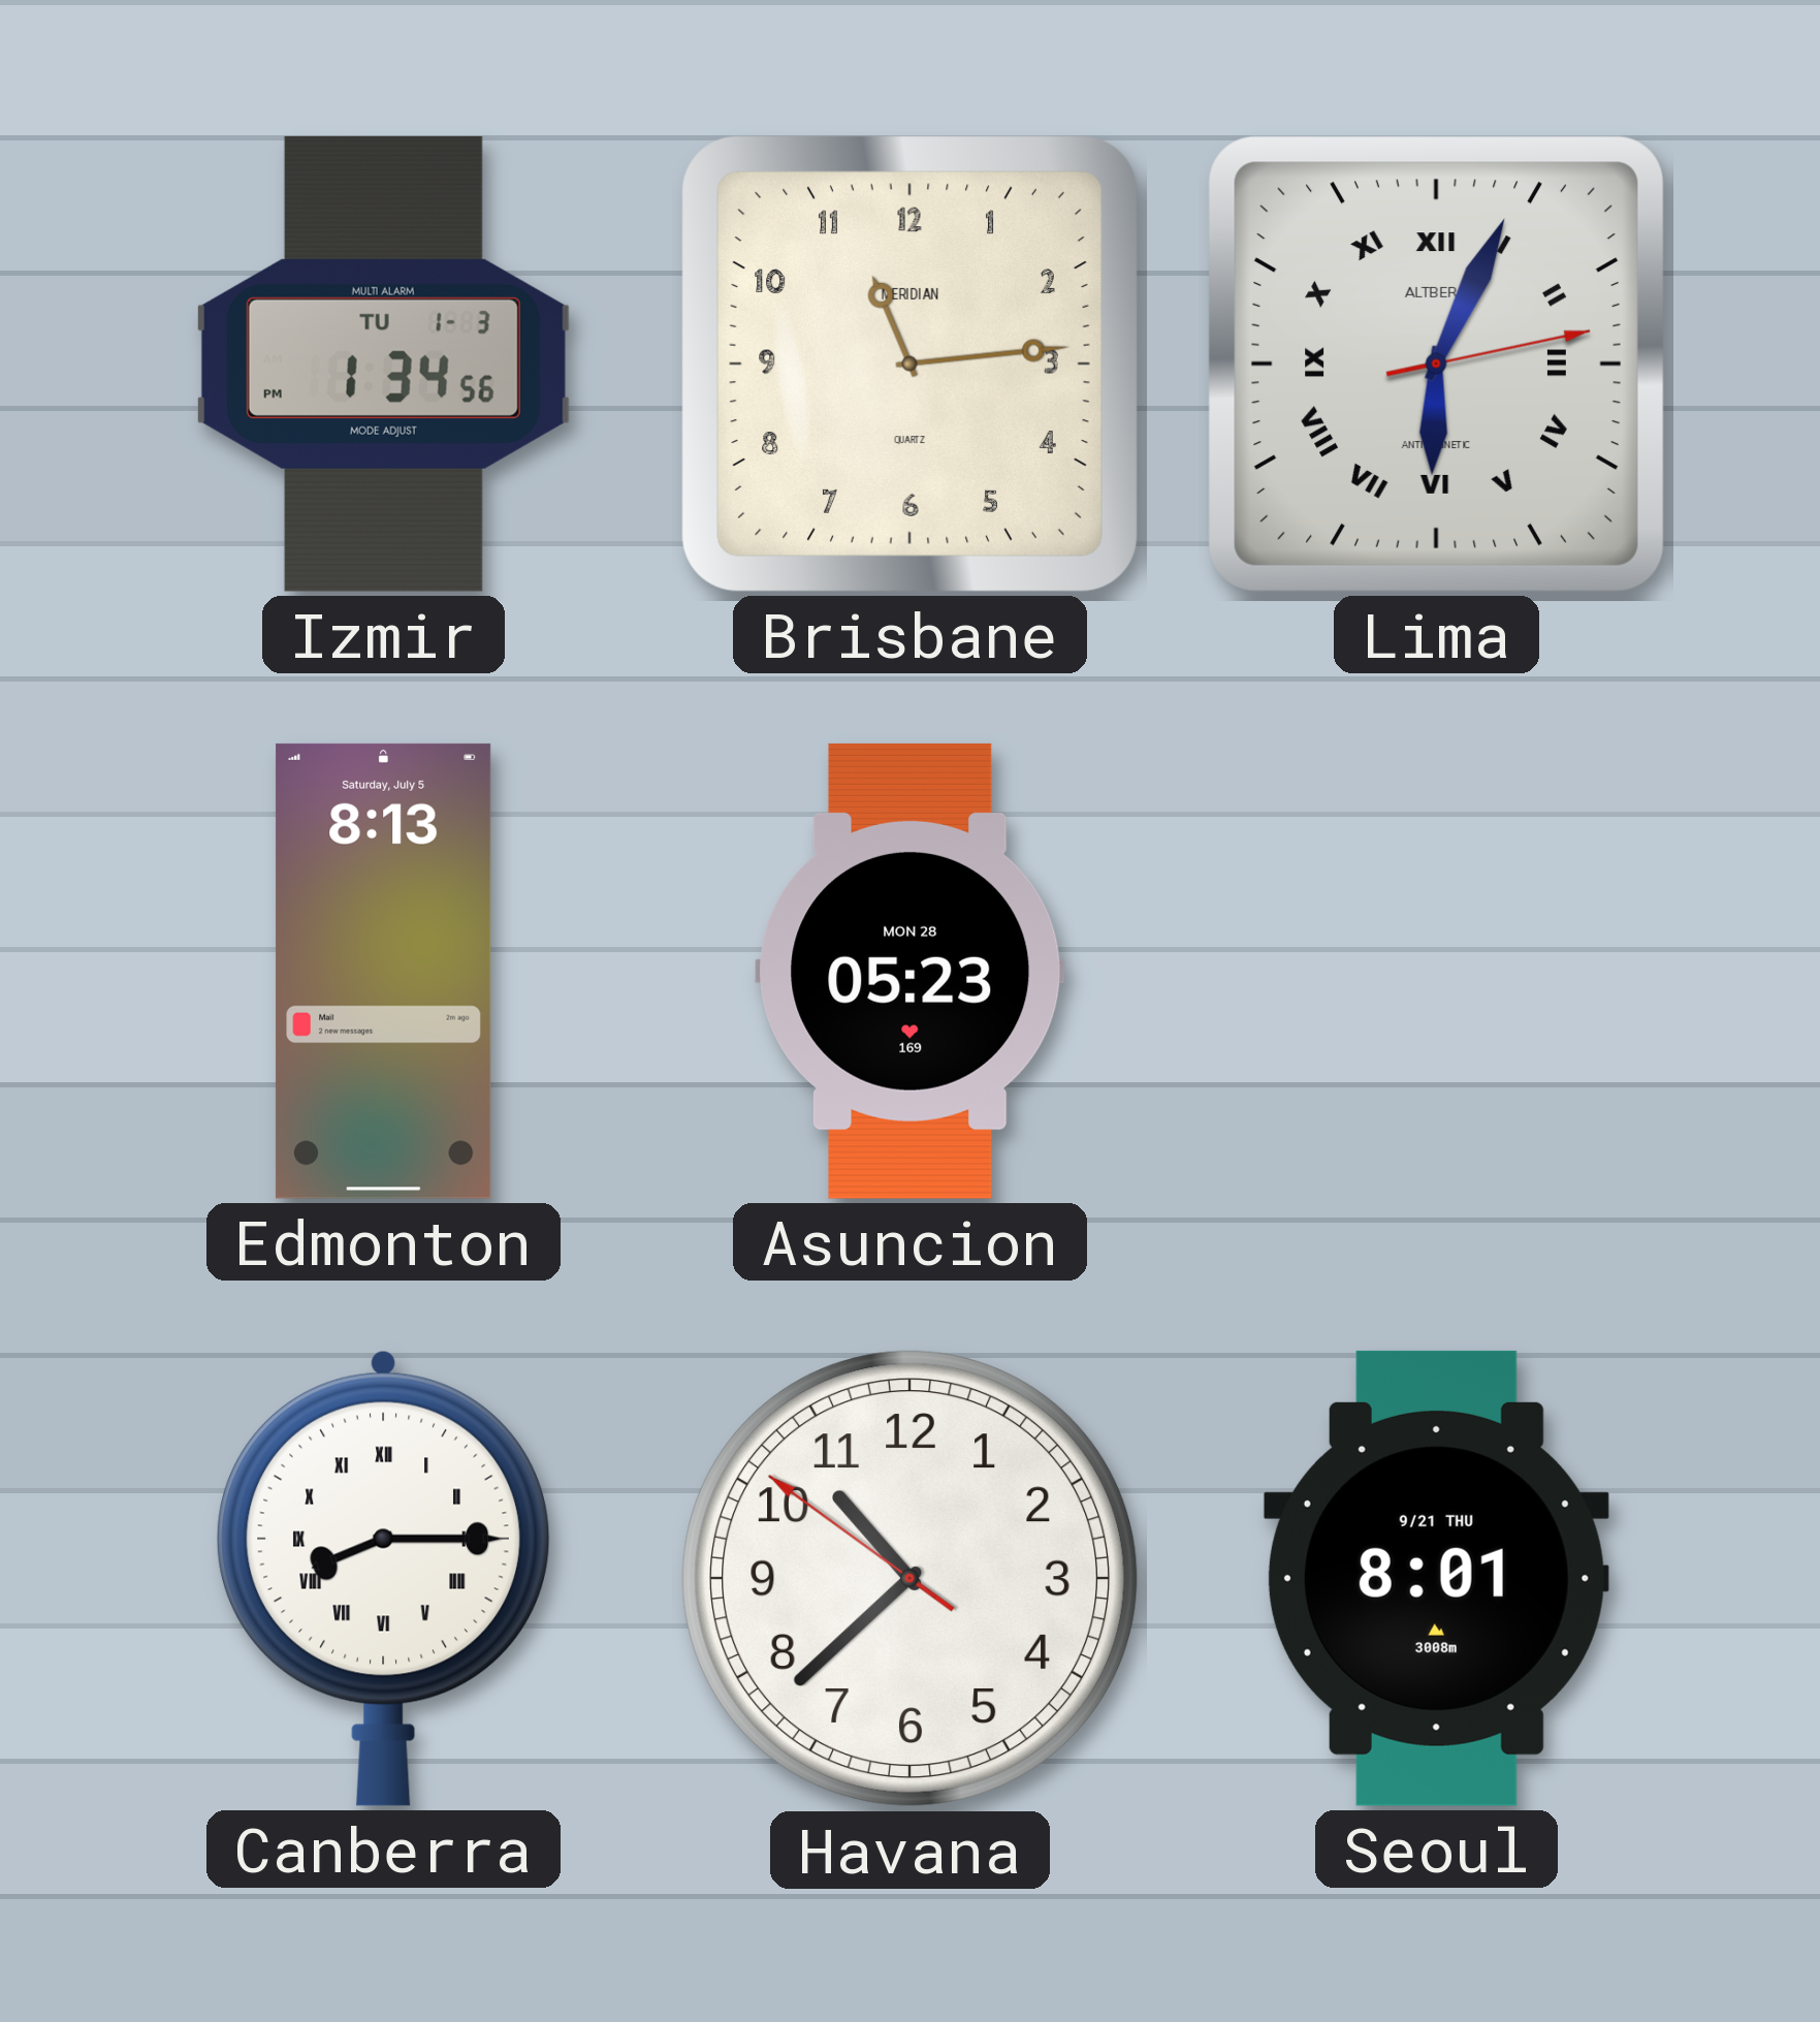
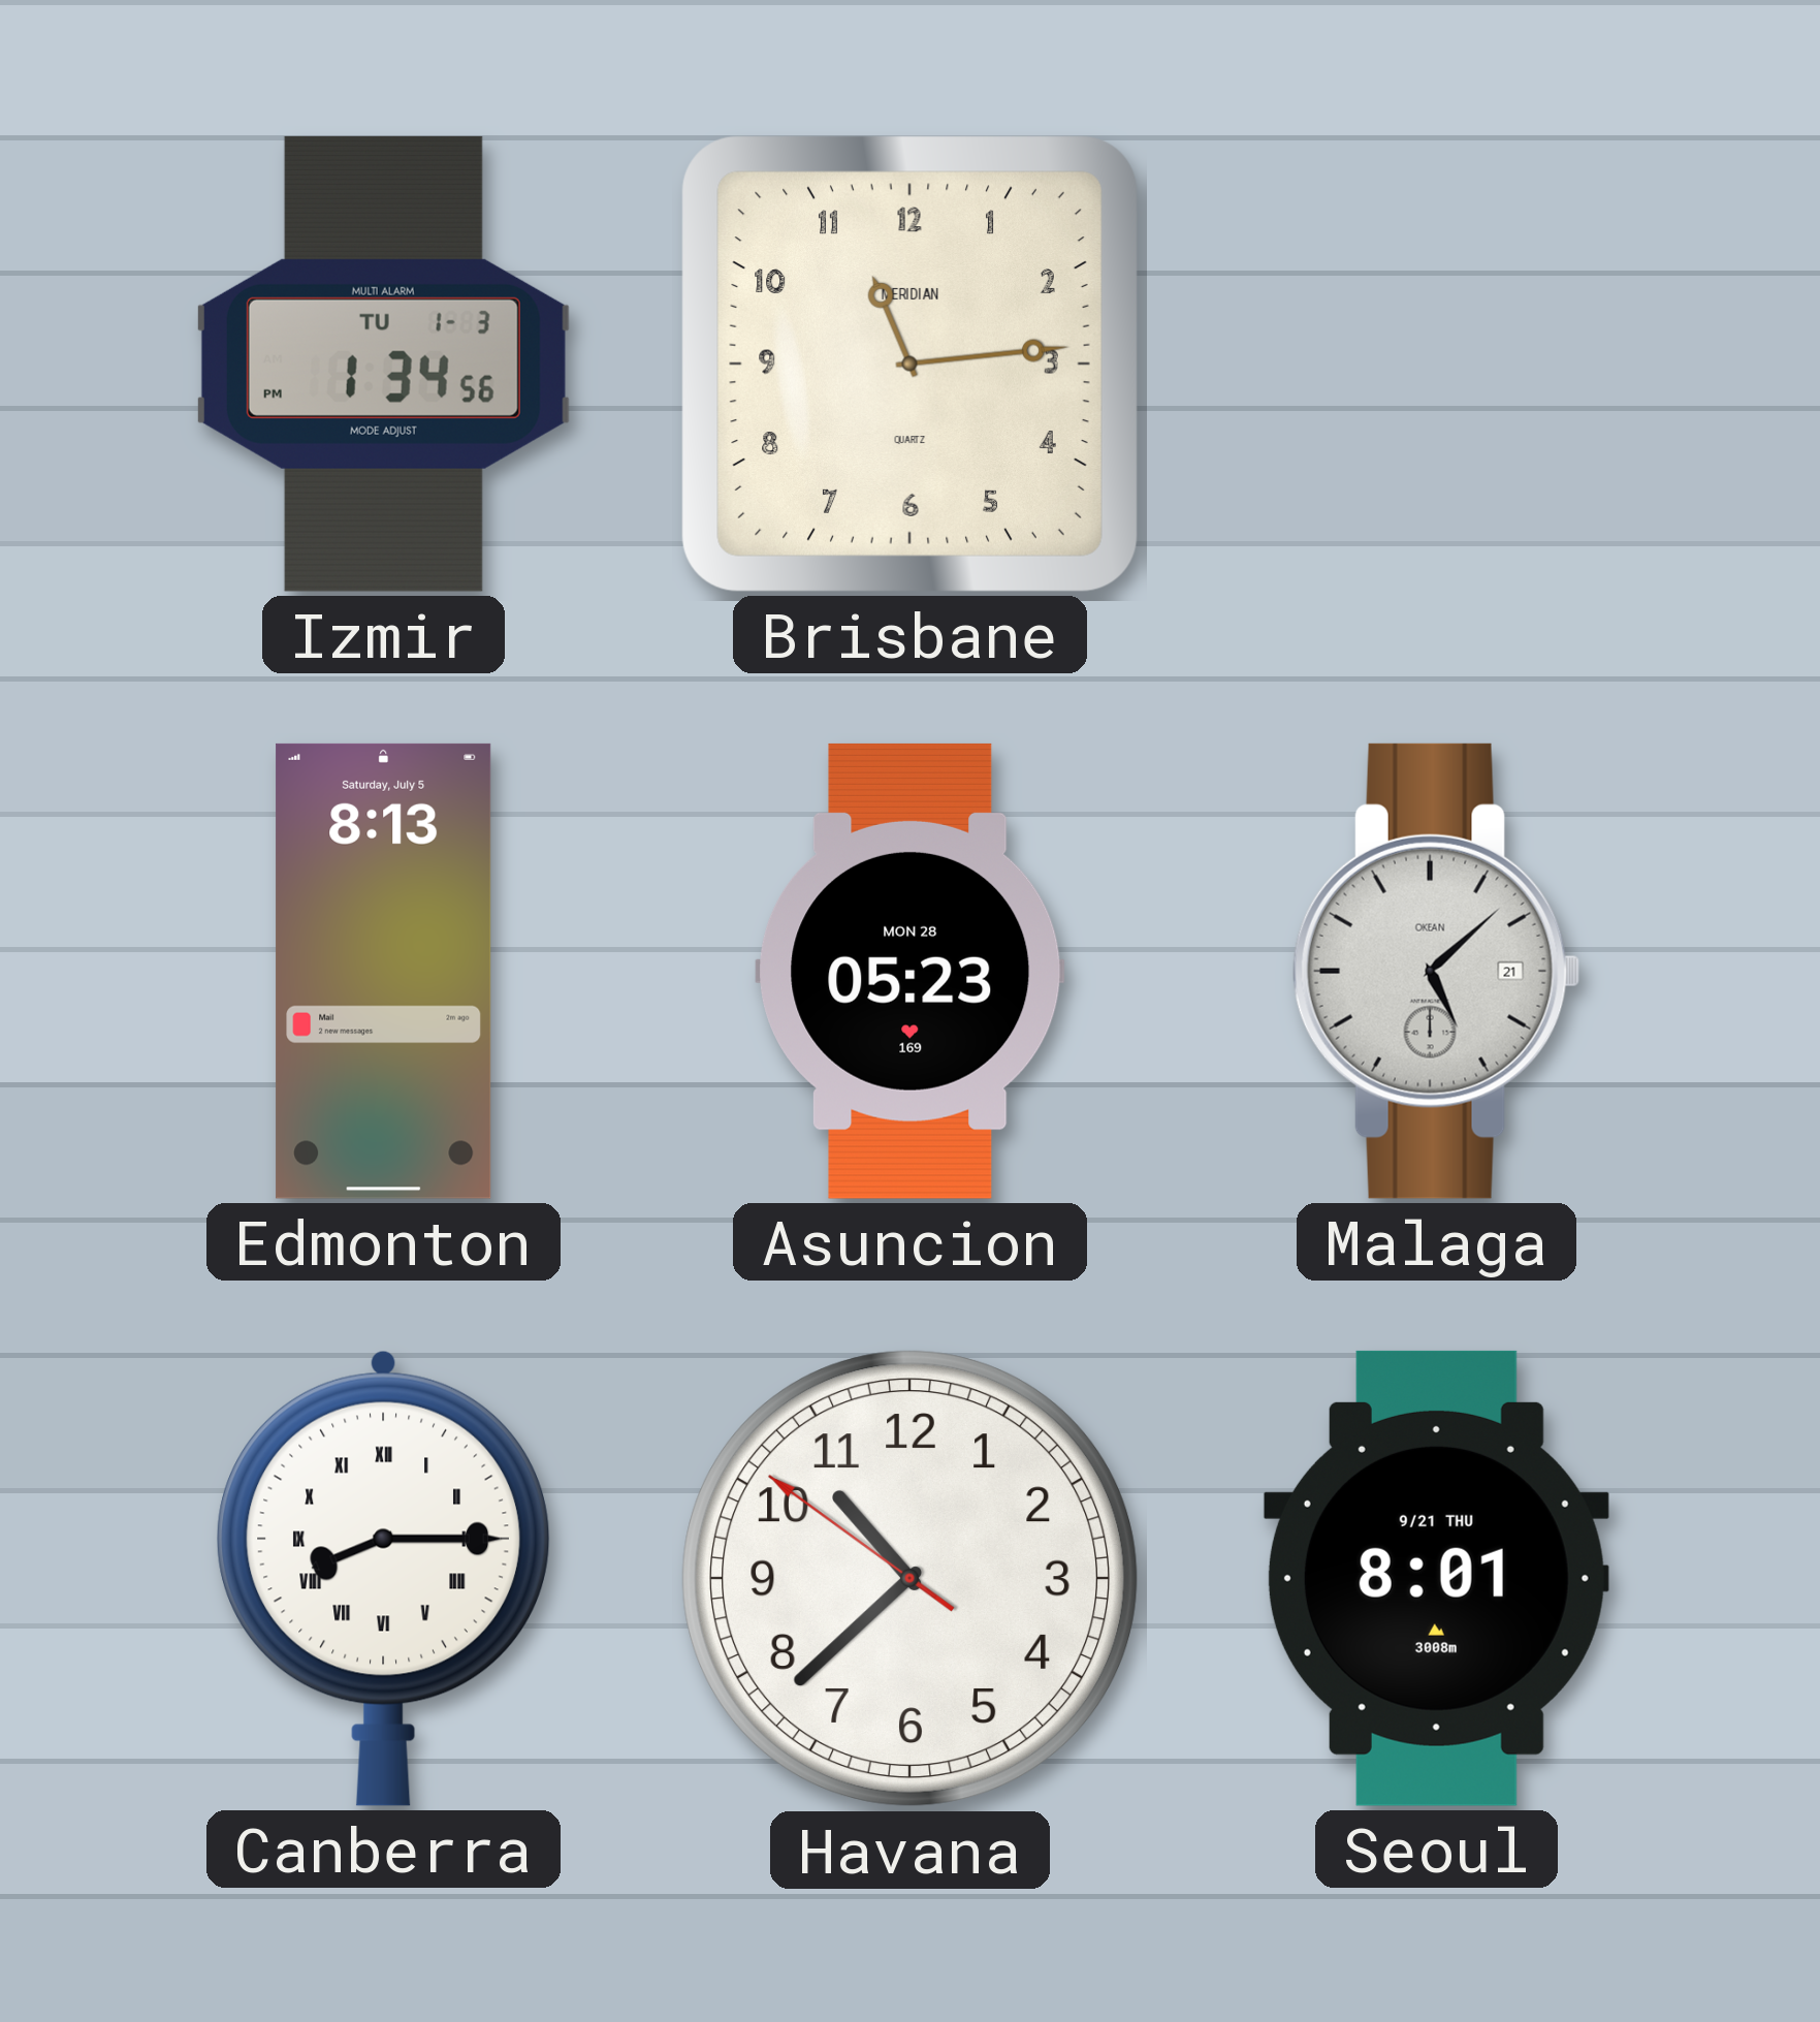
Lima: 6:04 -> none
Malaga: none -> 5:08
